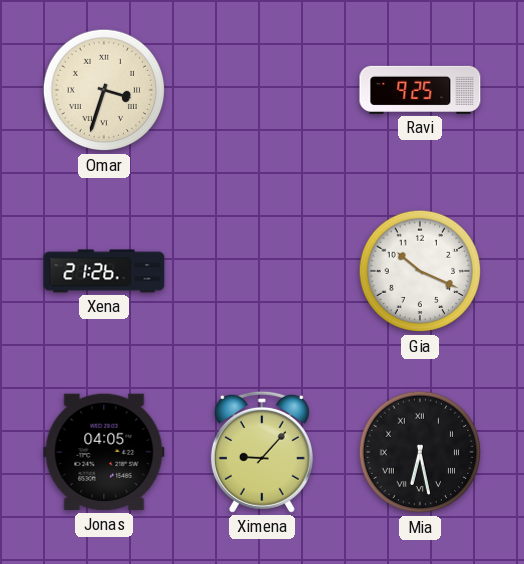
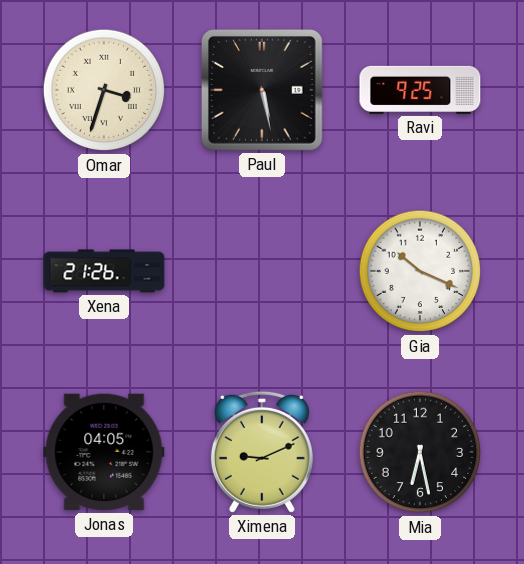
Paul: none -> 5:28
Ximena: 9:07 -> 9:11
Mia numerals: Roman -> Arabic
